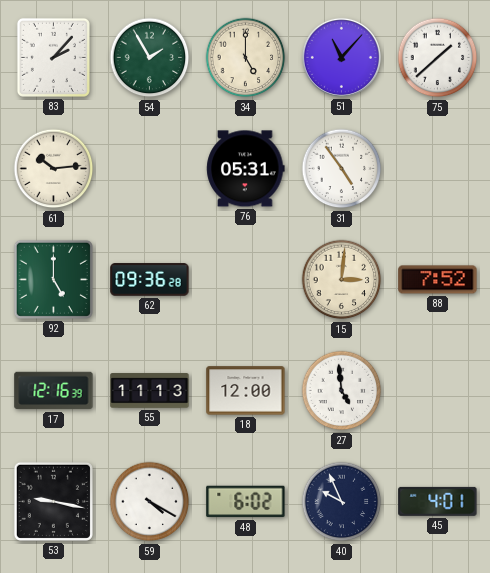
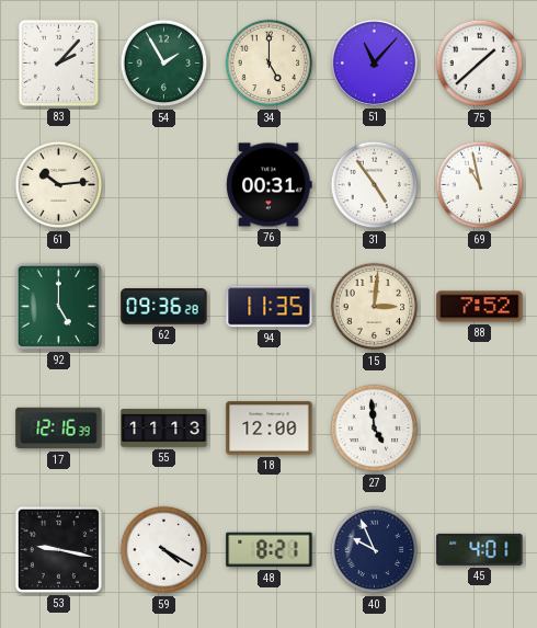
76: 05:31 -> 00:31
69: none -> 10:58
94: none -> 11:35
48: 6:02 -> 8:21
